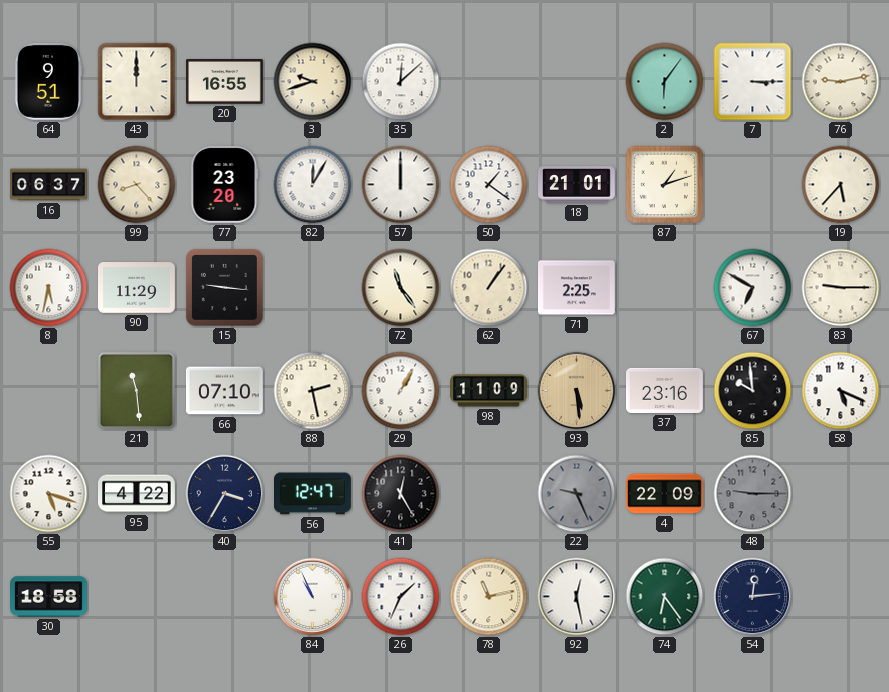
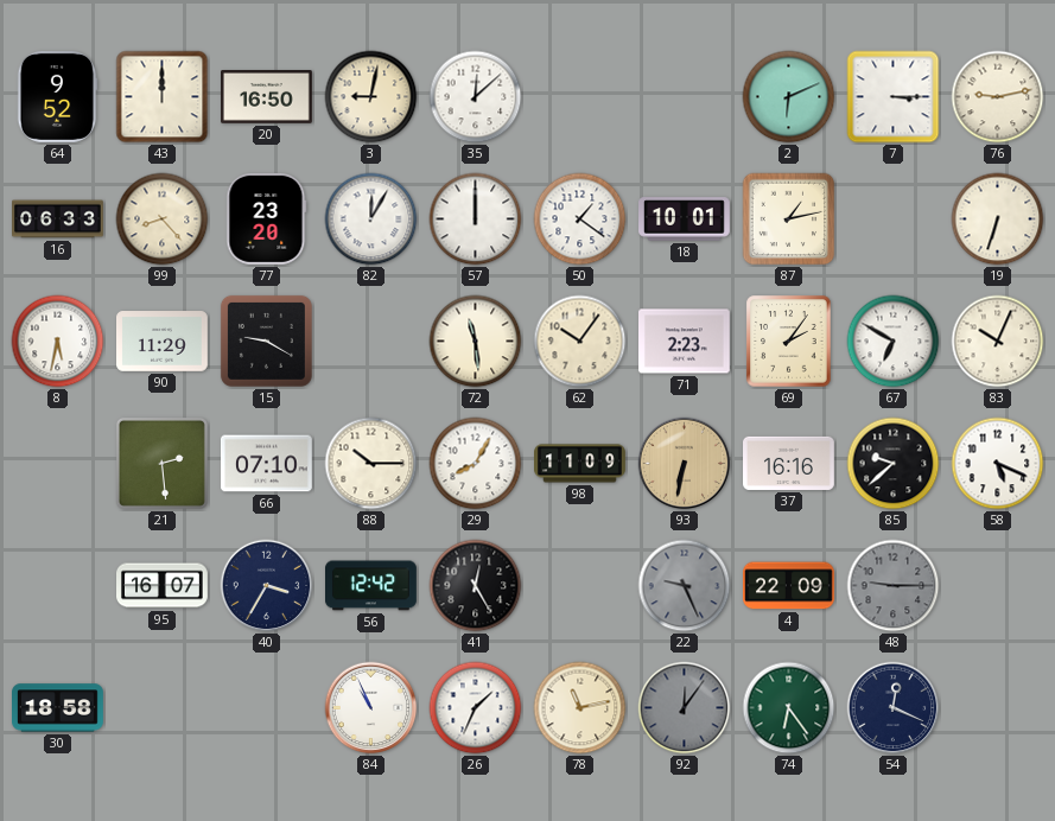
64: 9:51 -> 9:52
20: 16:55 -> 16:50
3: 9:42 -> 9:02
2: 6:06 -> 6:11
16: 06:37 -> 06:33
18: 21:01 -> 10:01
87: 1:12 -> 1:13
19: 5:37 -> 6:33
15: 9:16 -> 9:20
72: 11:24 -> 11:29
62: 1:06 -> 10:06
71: 2:25 -> 2:23
69: none -> 2:06
83: 9:15 -> 10:04
21: 11:29 -> 2:29
88: 2:28 -> 10:15
29: 1:05 -> 8:05
93: 5:29 -> 6:32
37: 23:16 -> 16:16
85: 9:59 -> 9:38
55: 5:18 -> none
95: 4:22 -> 16:07
56: 12:47 -> 12:42
92: 12:28 -> 12:06
92 dial: white -> grey
54: 12:14 -> 12:19
